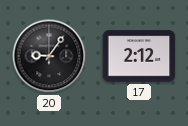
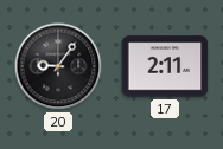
17: 2:12 -> 2:11
